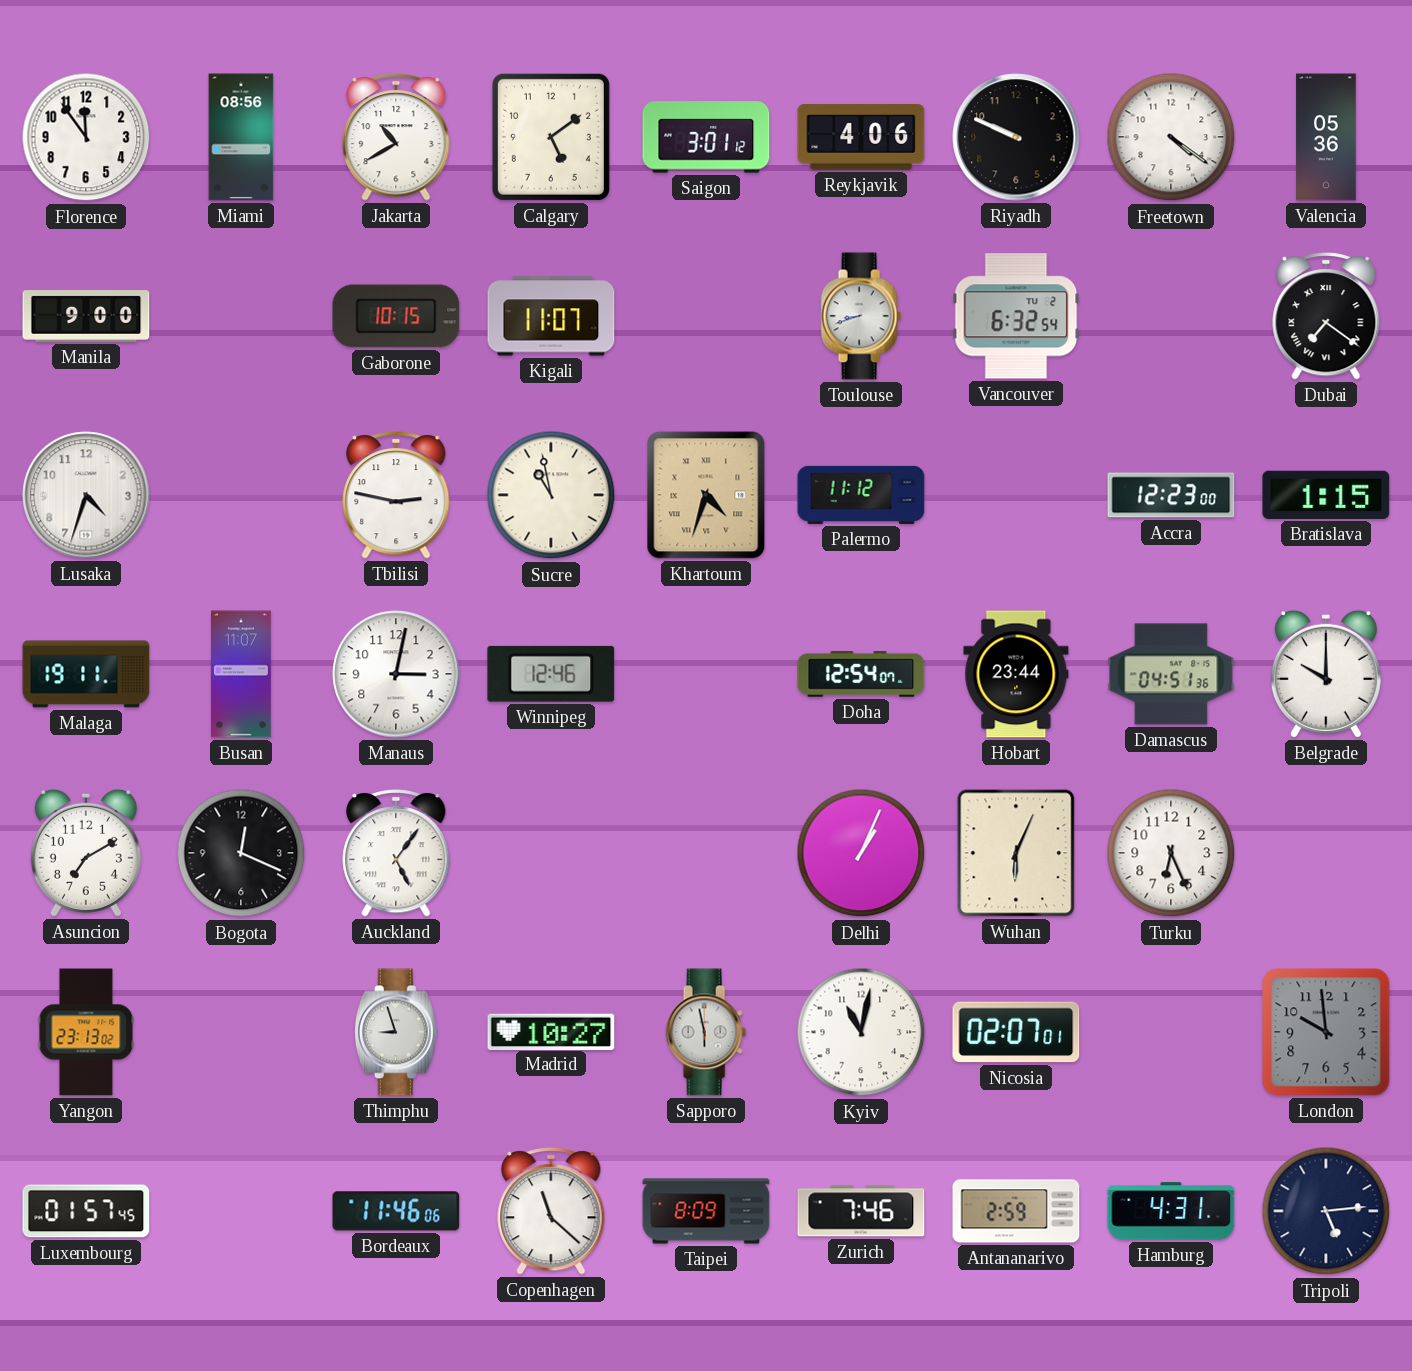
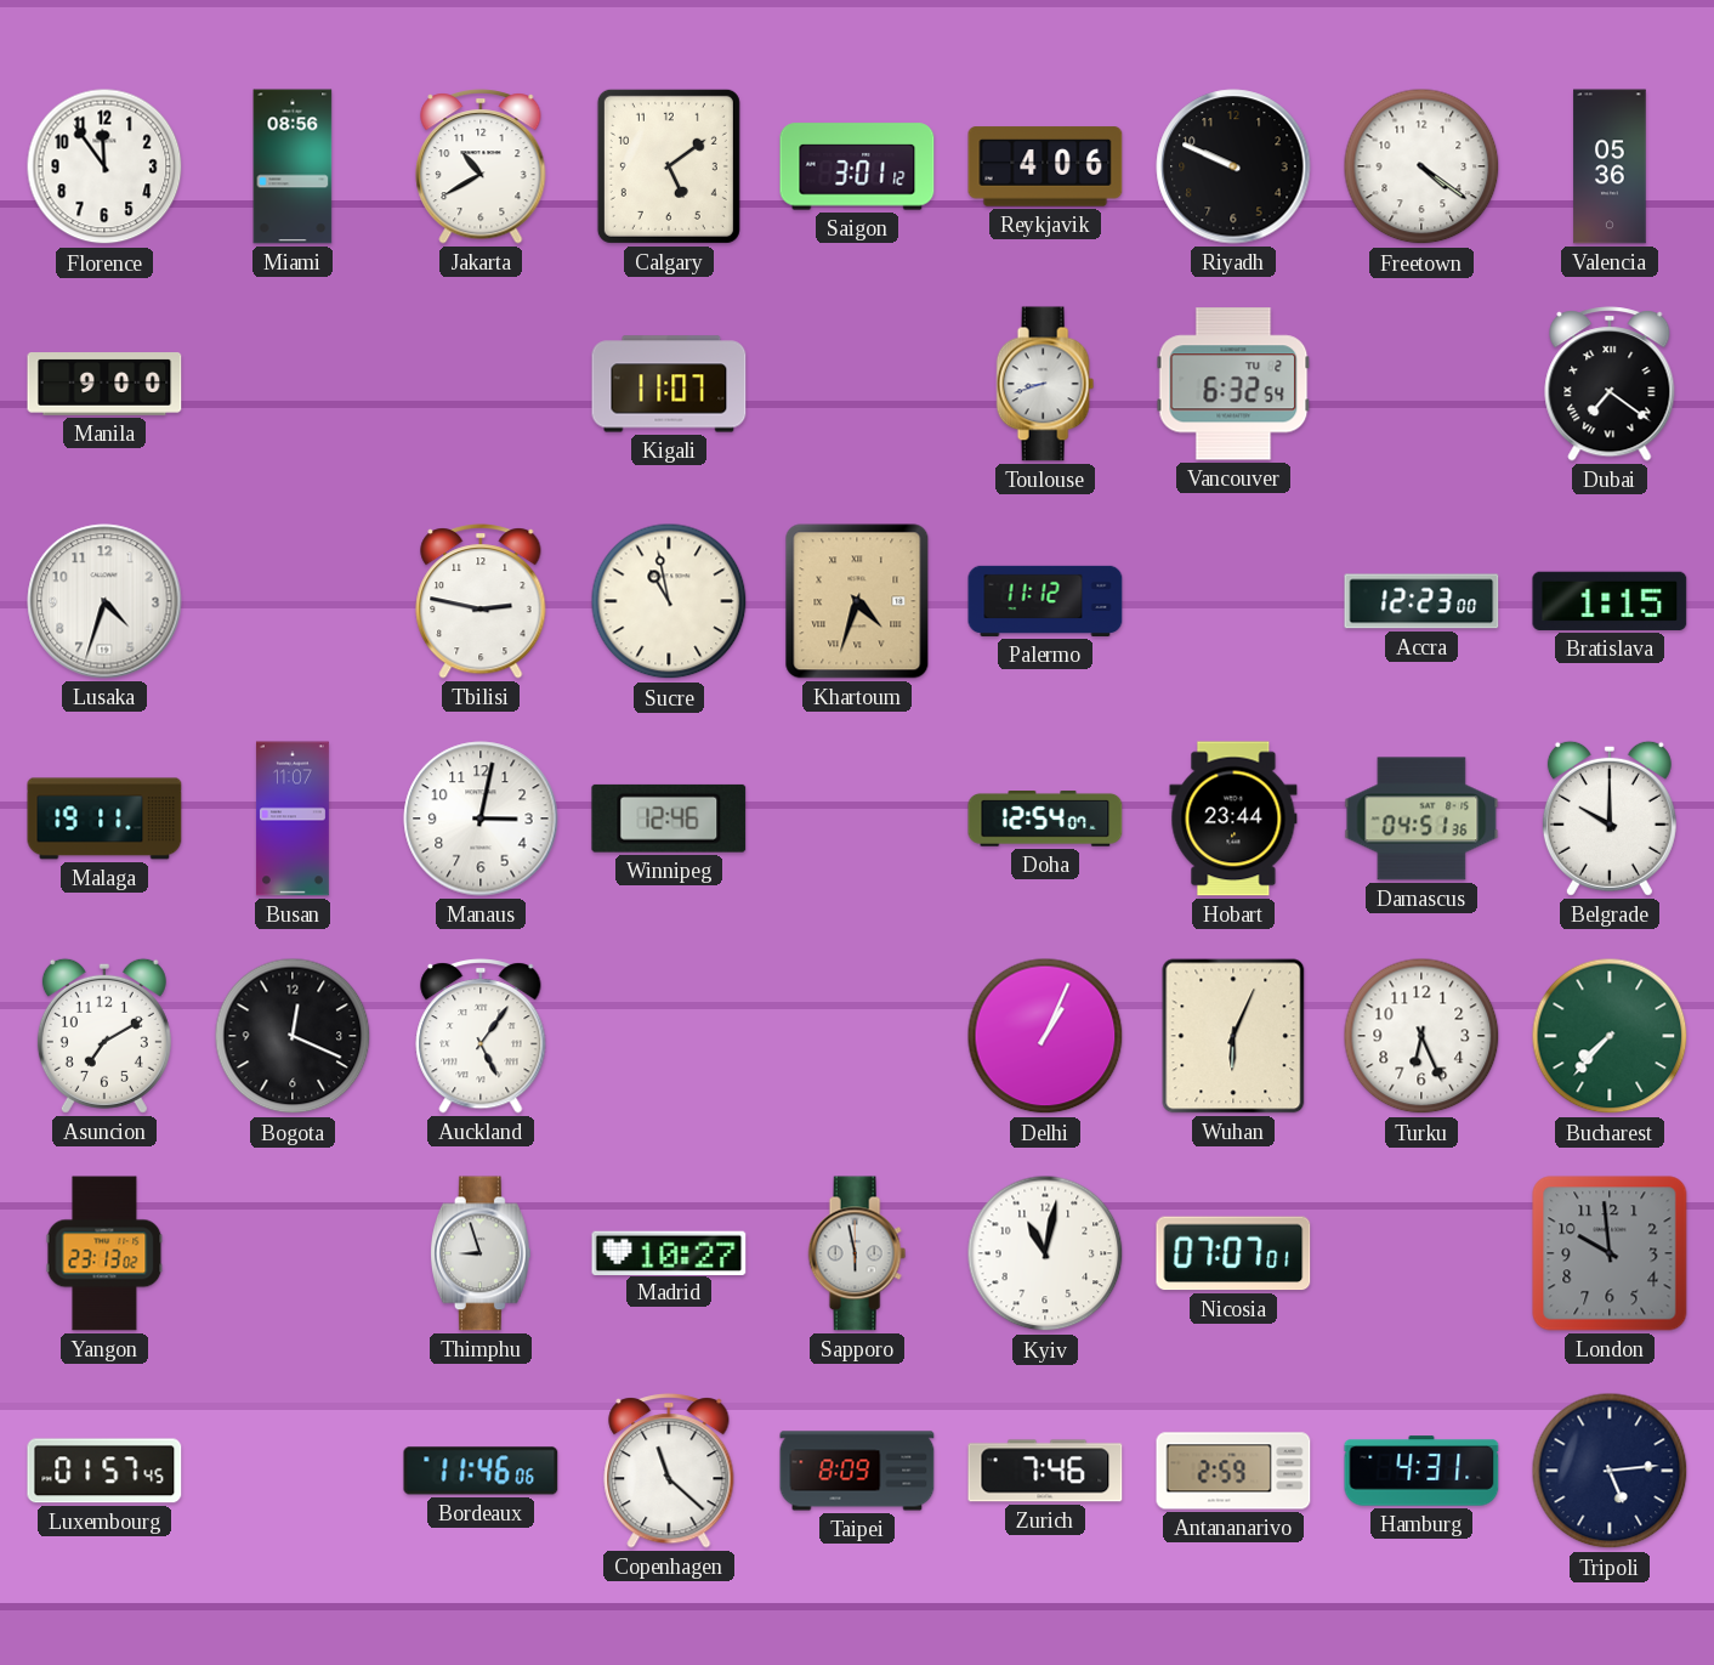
Gaborone: 10:15 -> none
Bucharest: none -> 7:37
Nicosia: 02:07 -> 07:07
